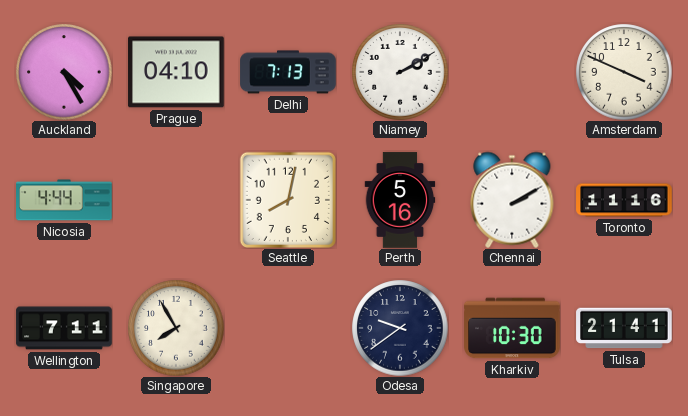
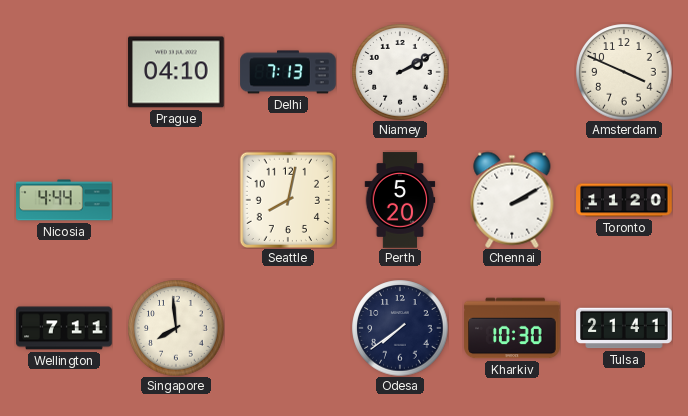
Auckland: 4:25 -> none
Perth: 5:16 -> 5:20
Toronto: 11:16 -> 11:20
Singapore: 7:55 -> 7:59
Odesa: 9:39 -> 7:39
